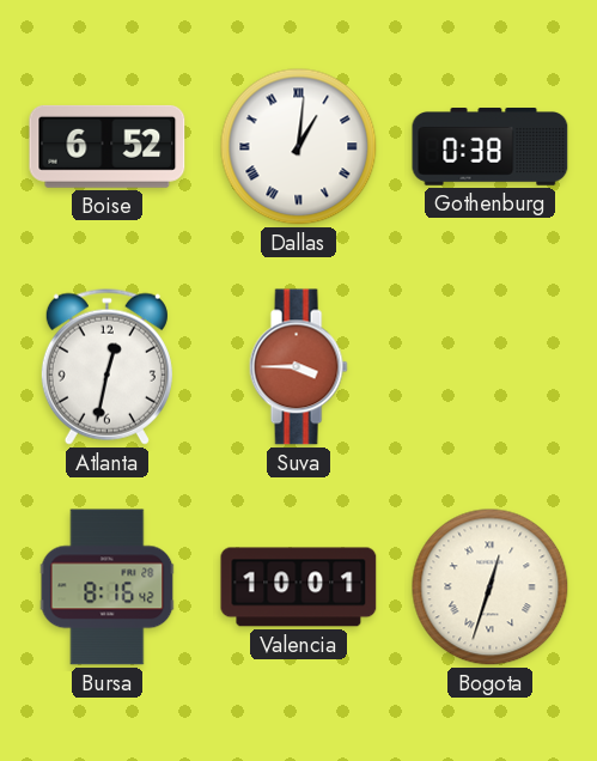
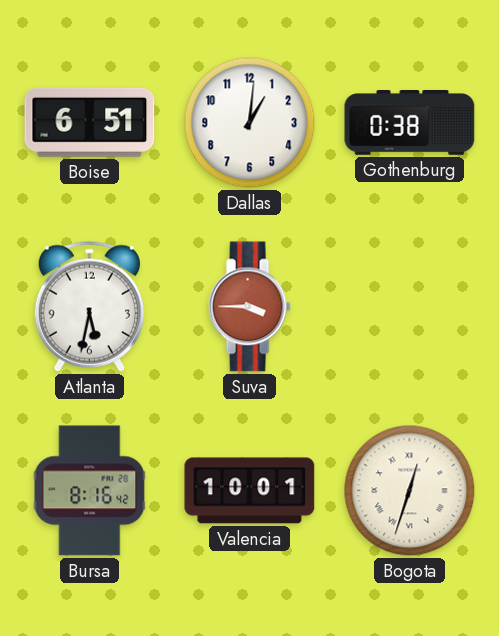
Boise: 6:52 -> 6:51
Dallas numerals: Roman -> Arabic
Atlanta: 12:32 -> 5:32
